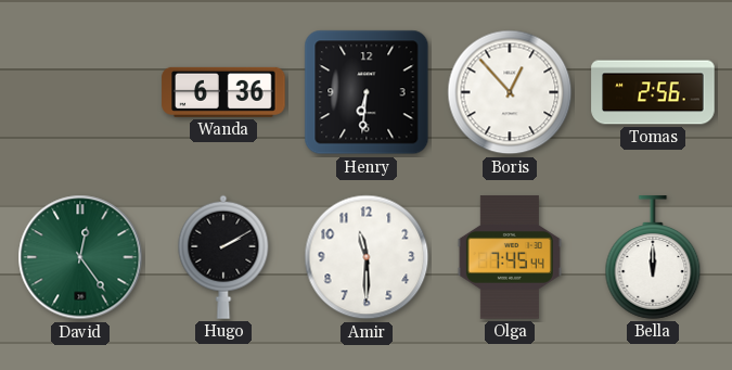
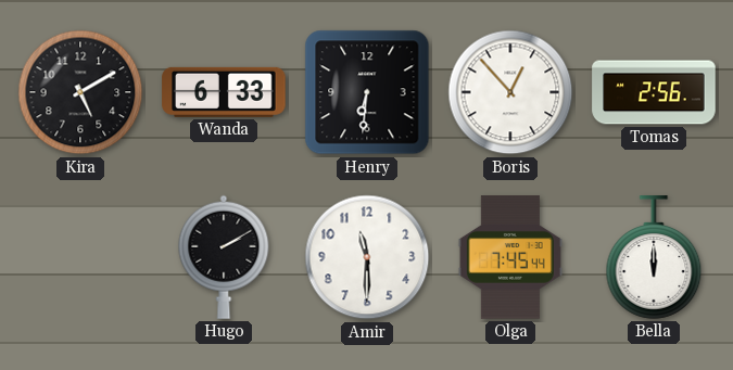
Kira: none -> 5:10
Wanda: 6:36 -> 6:33
David: 12:24 -> none
